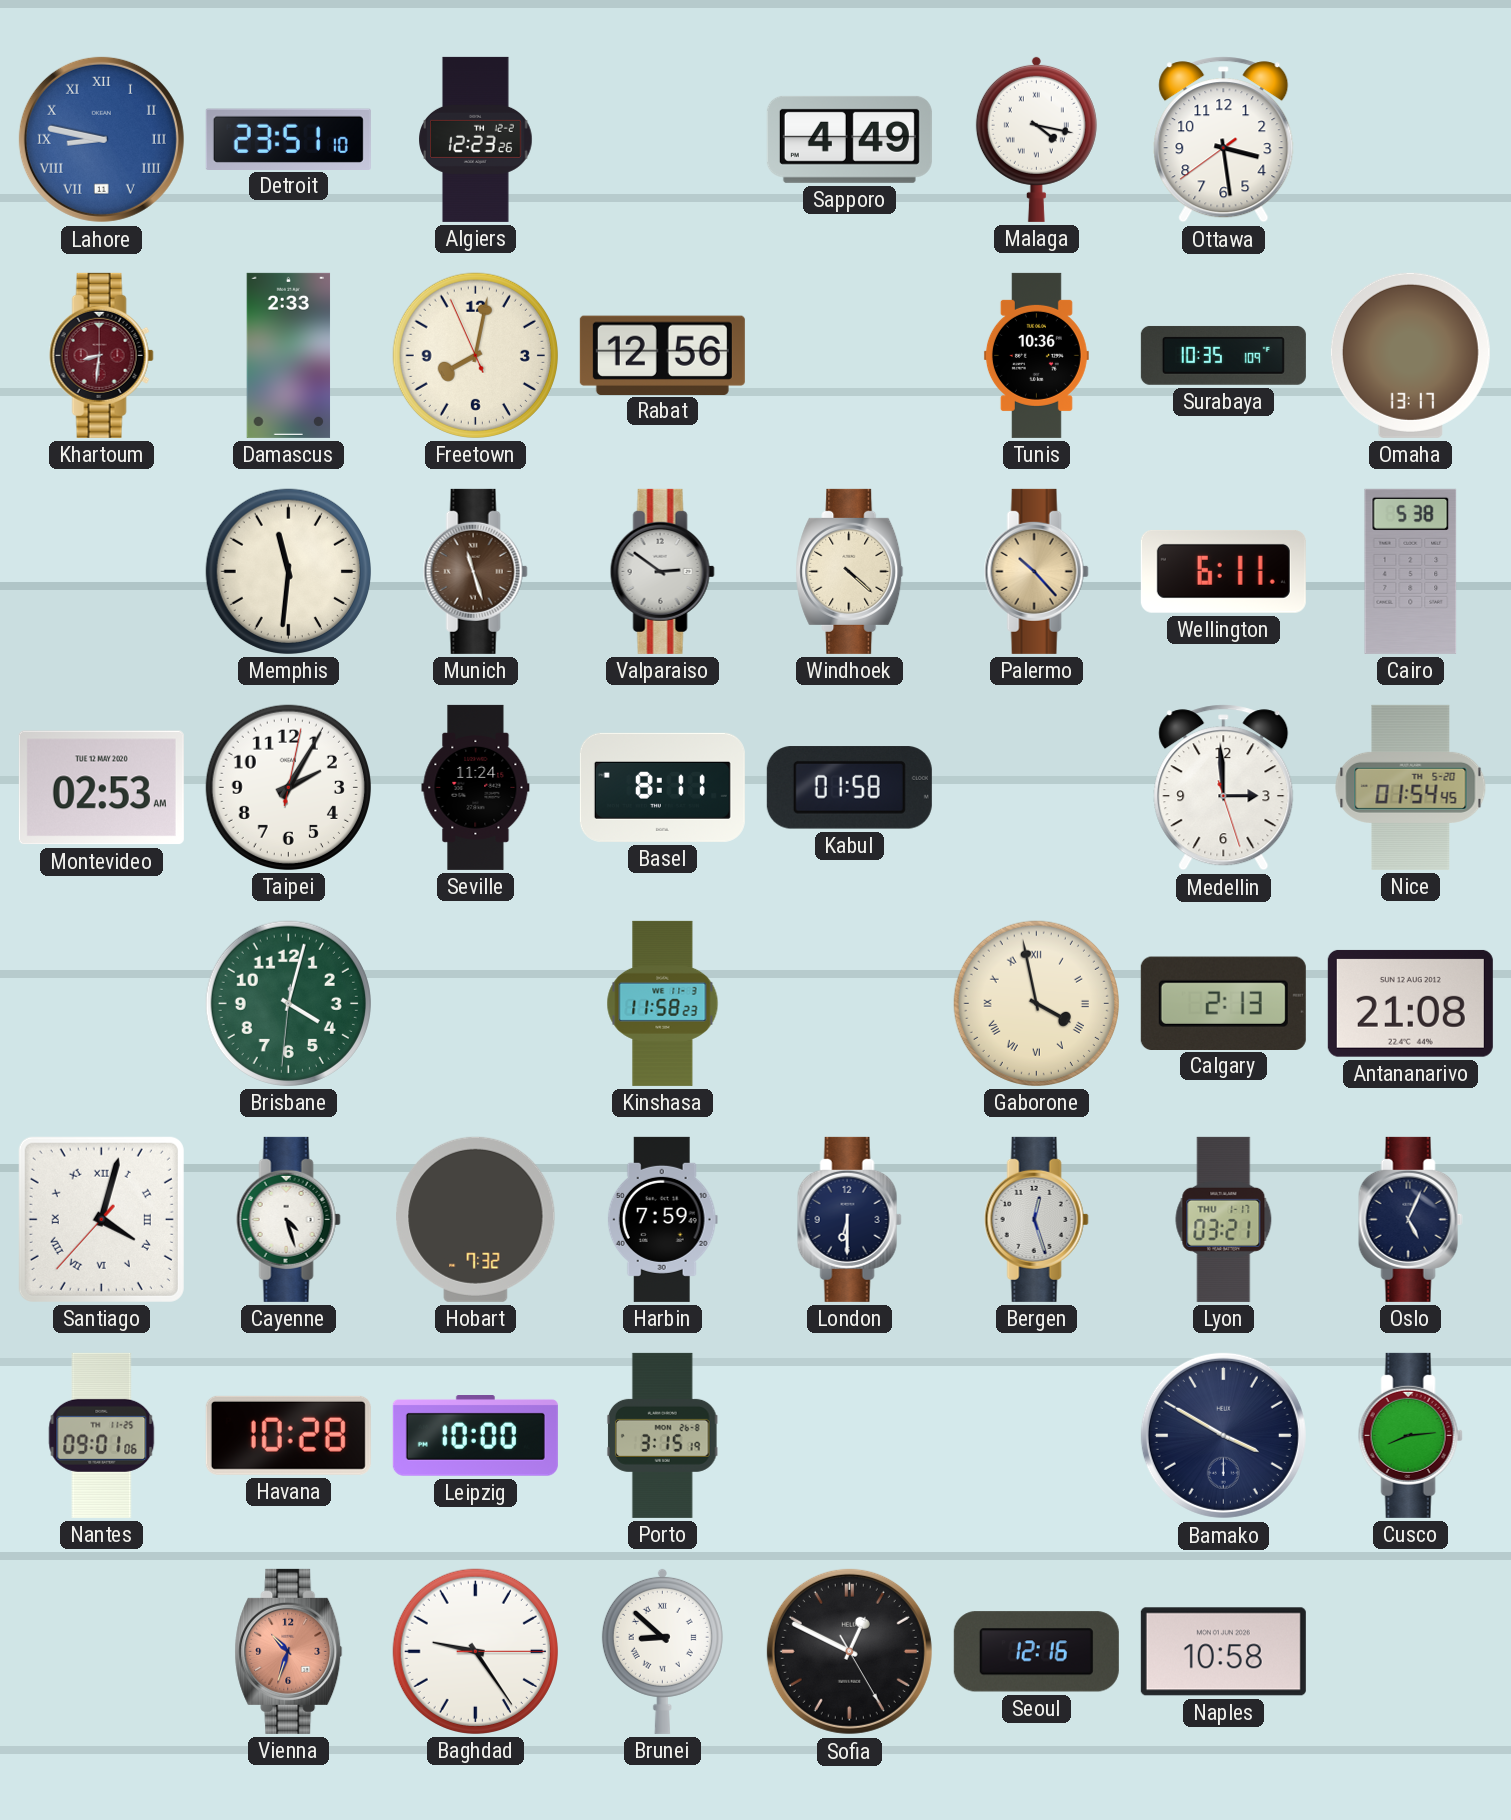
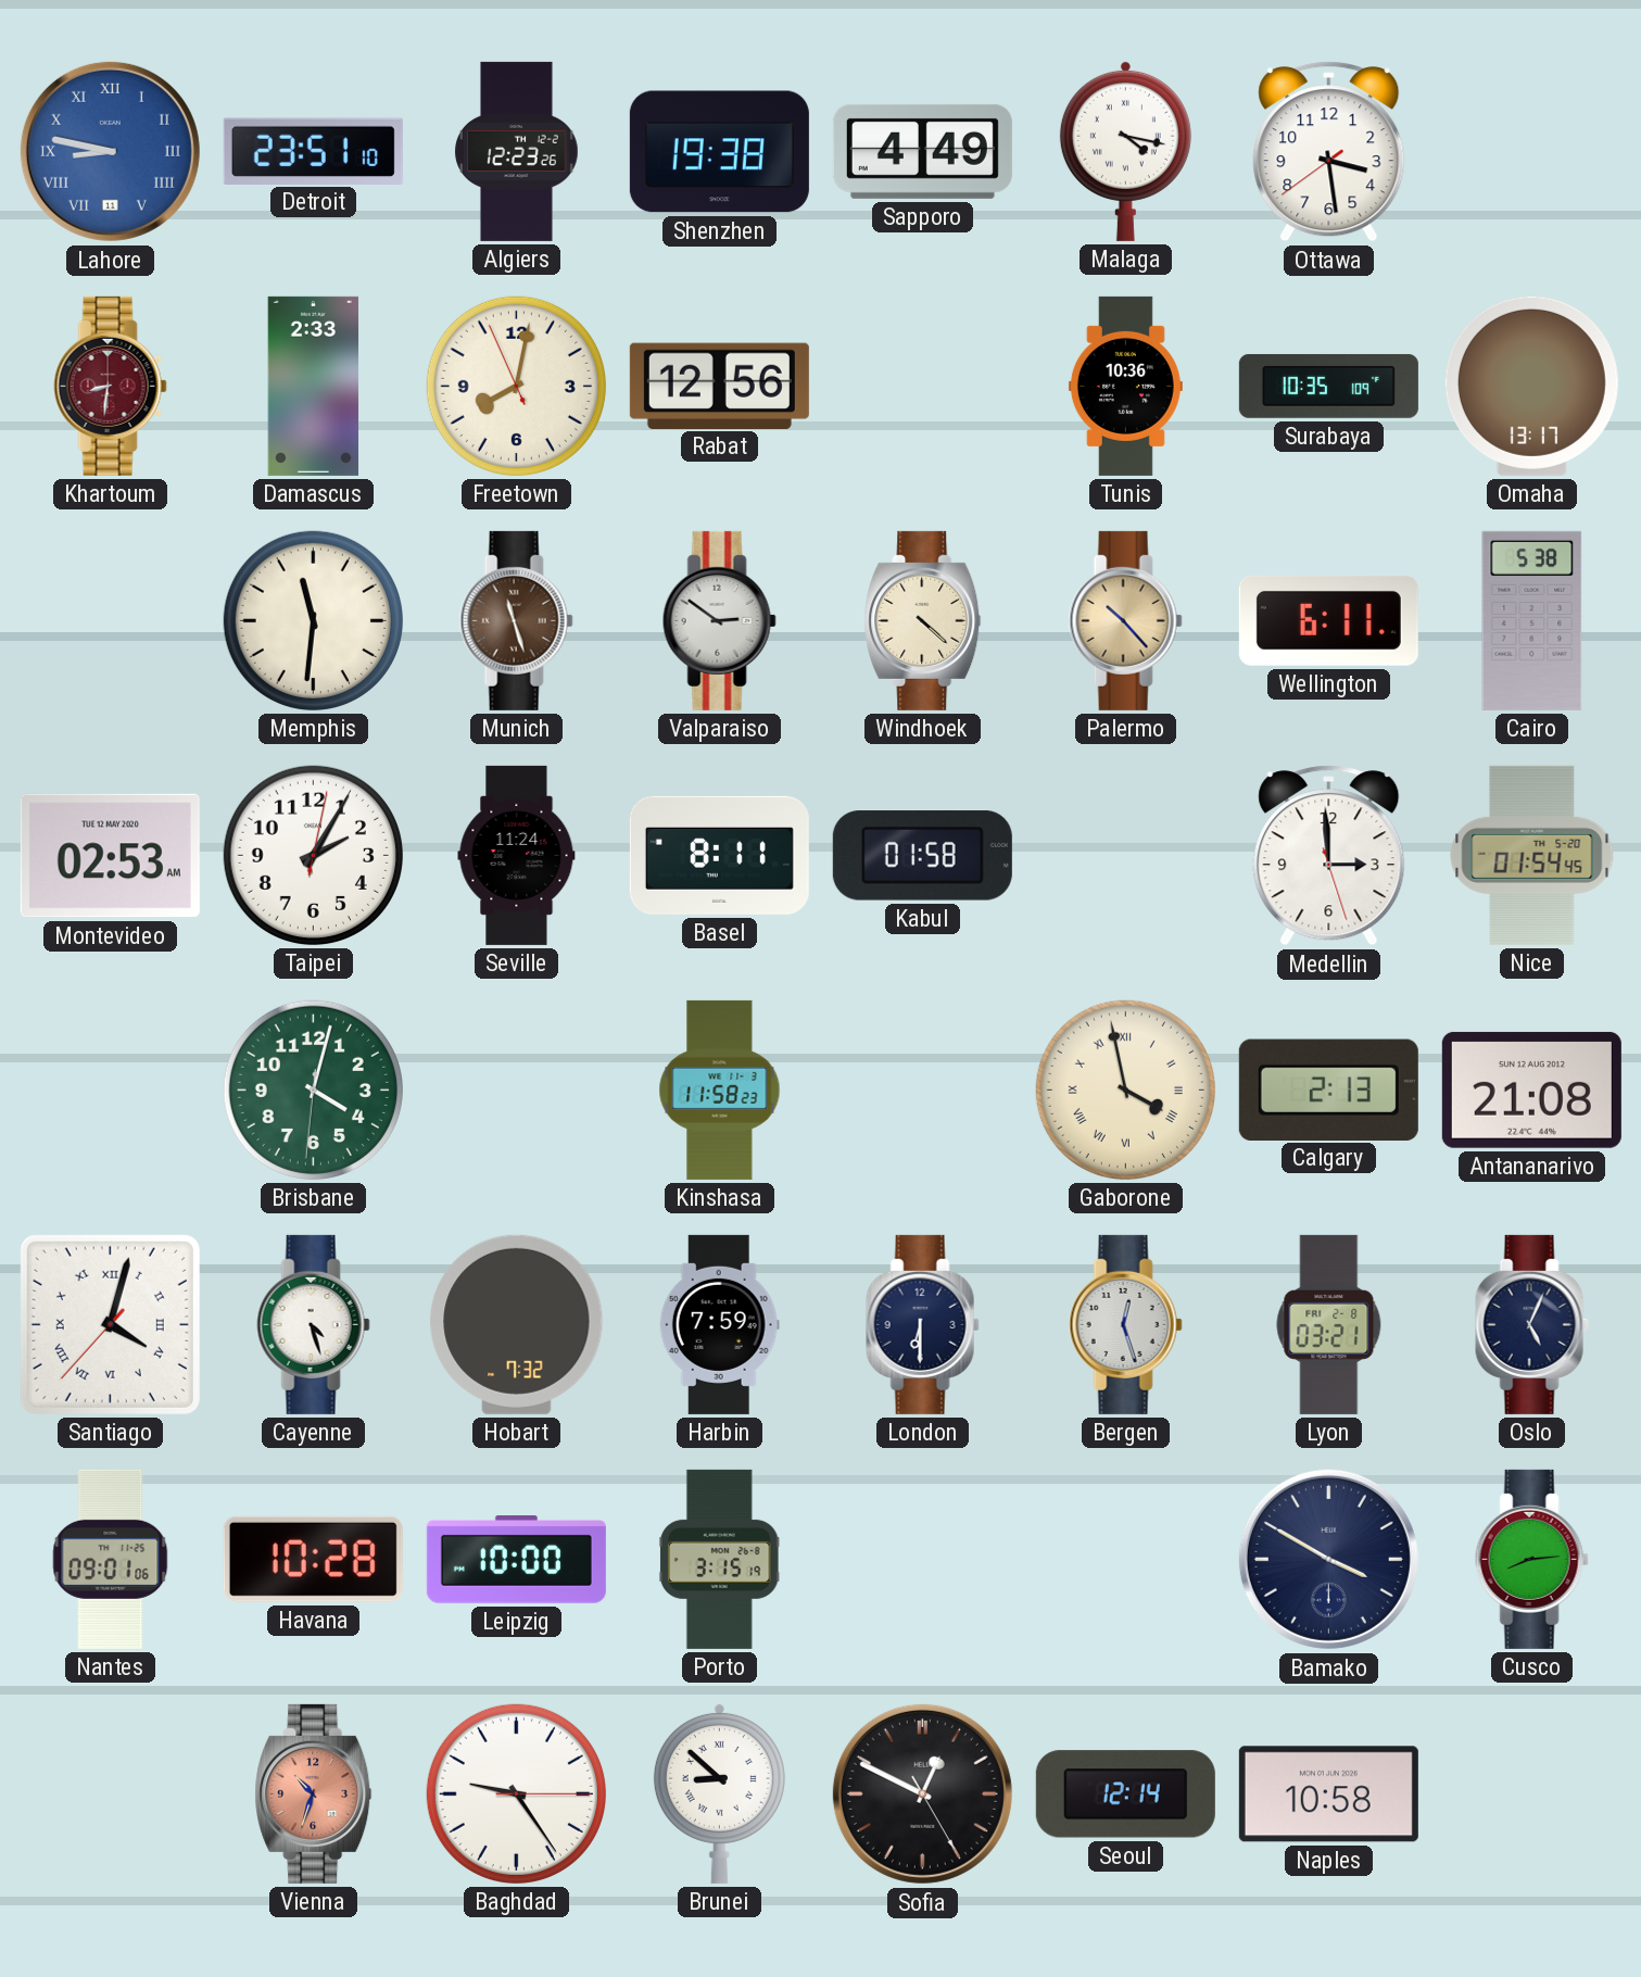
Shenzhen: none -> 19:38
Lyon date: THU 1-17 -> FRI 2-8
Seoul: 12:16 -> 12:14
